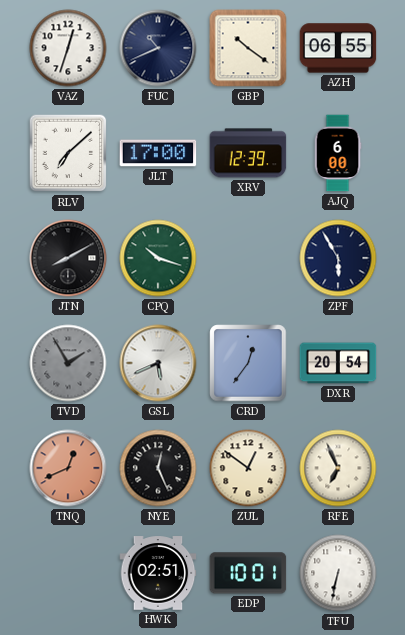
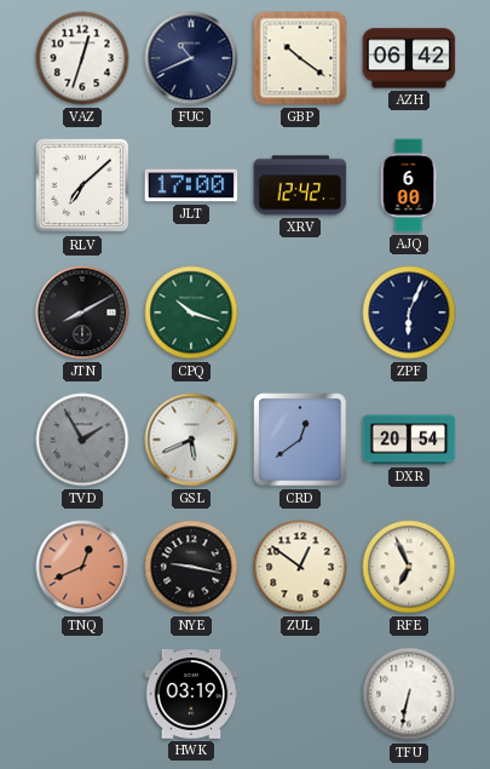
AZH: 06:55 -> 06:42
XRV: 12:39 -> 12:42
ZPF: 5:55 -> 6:04
CRD: 12:36 -> 12:39
NYE: 12:26 -> 9:17
HWK: 02:51 -> 03:19
EDP: 10:01 -> none
